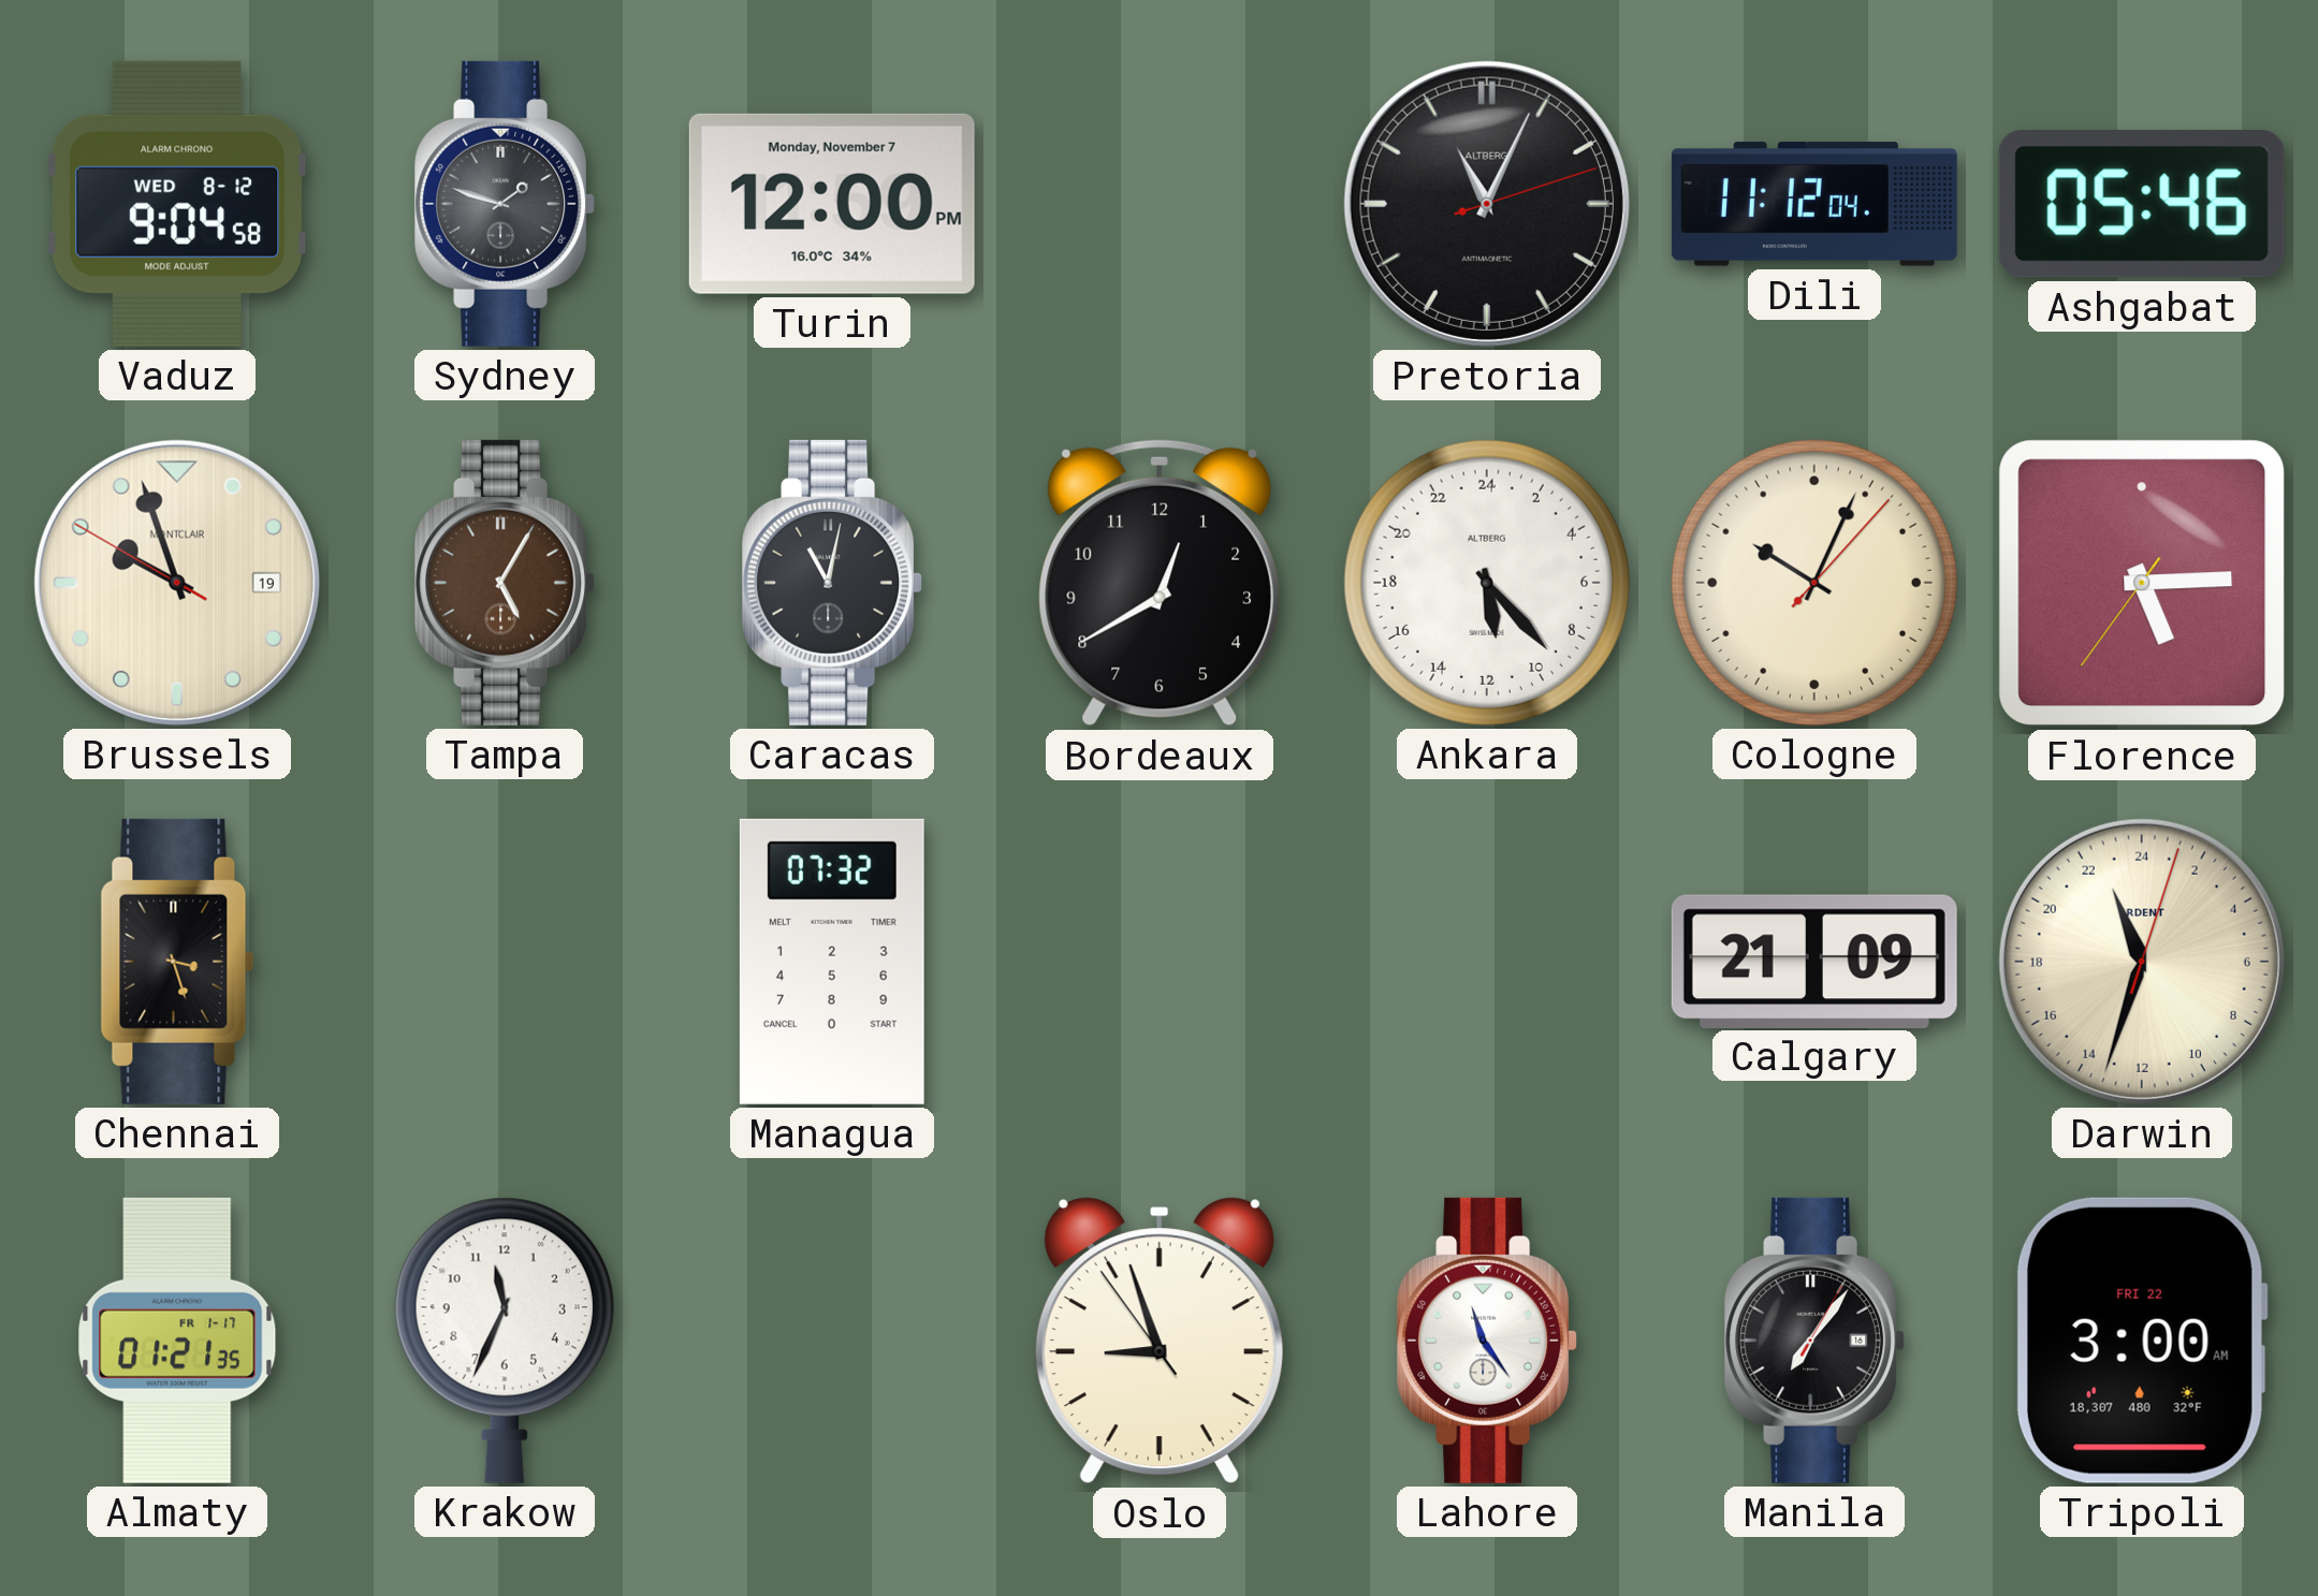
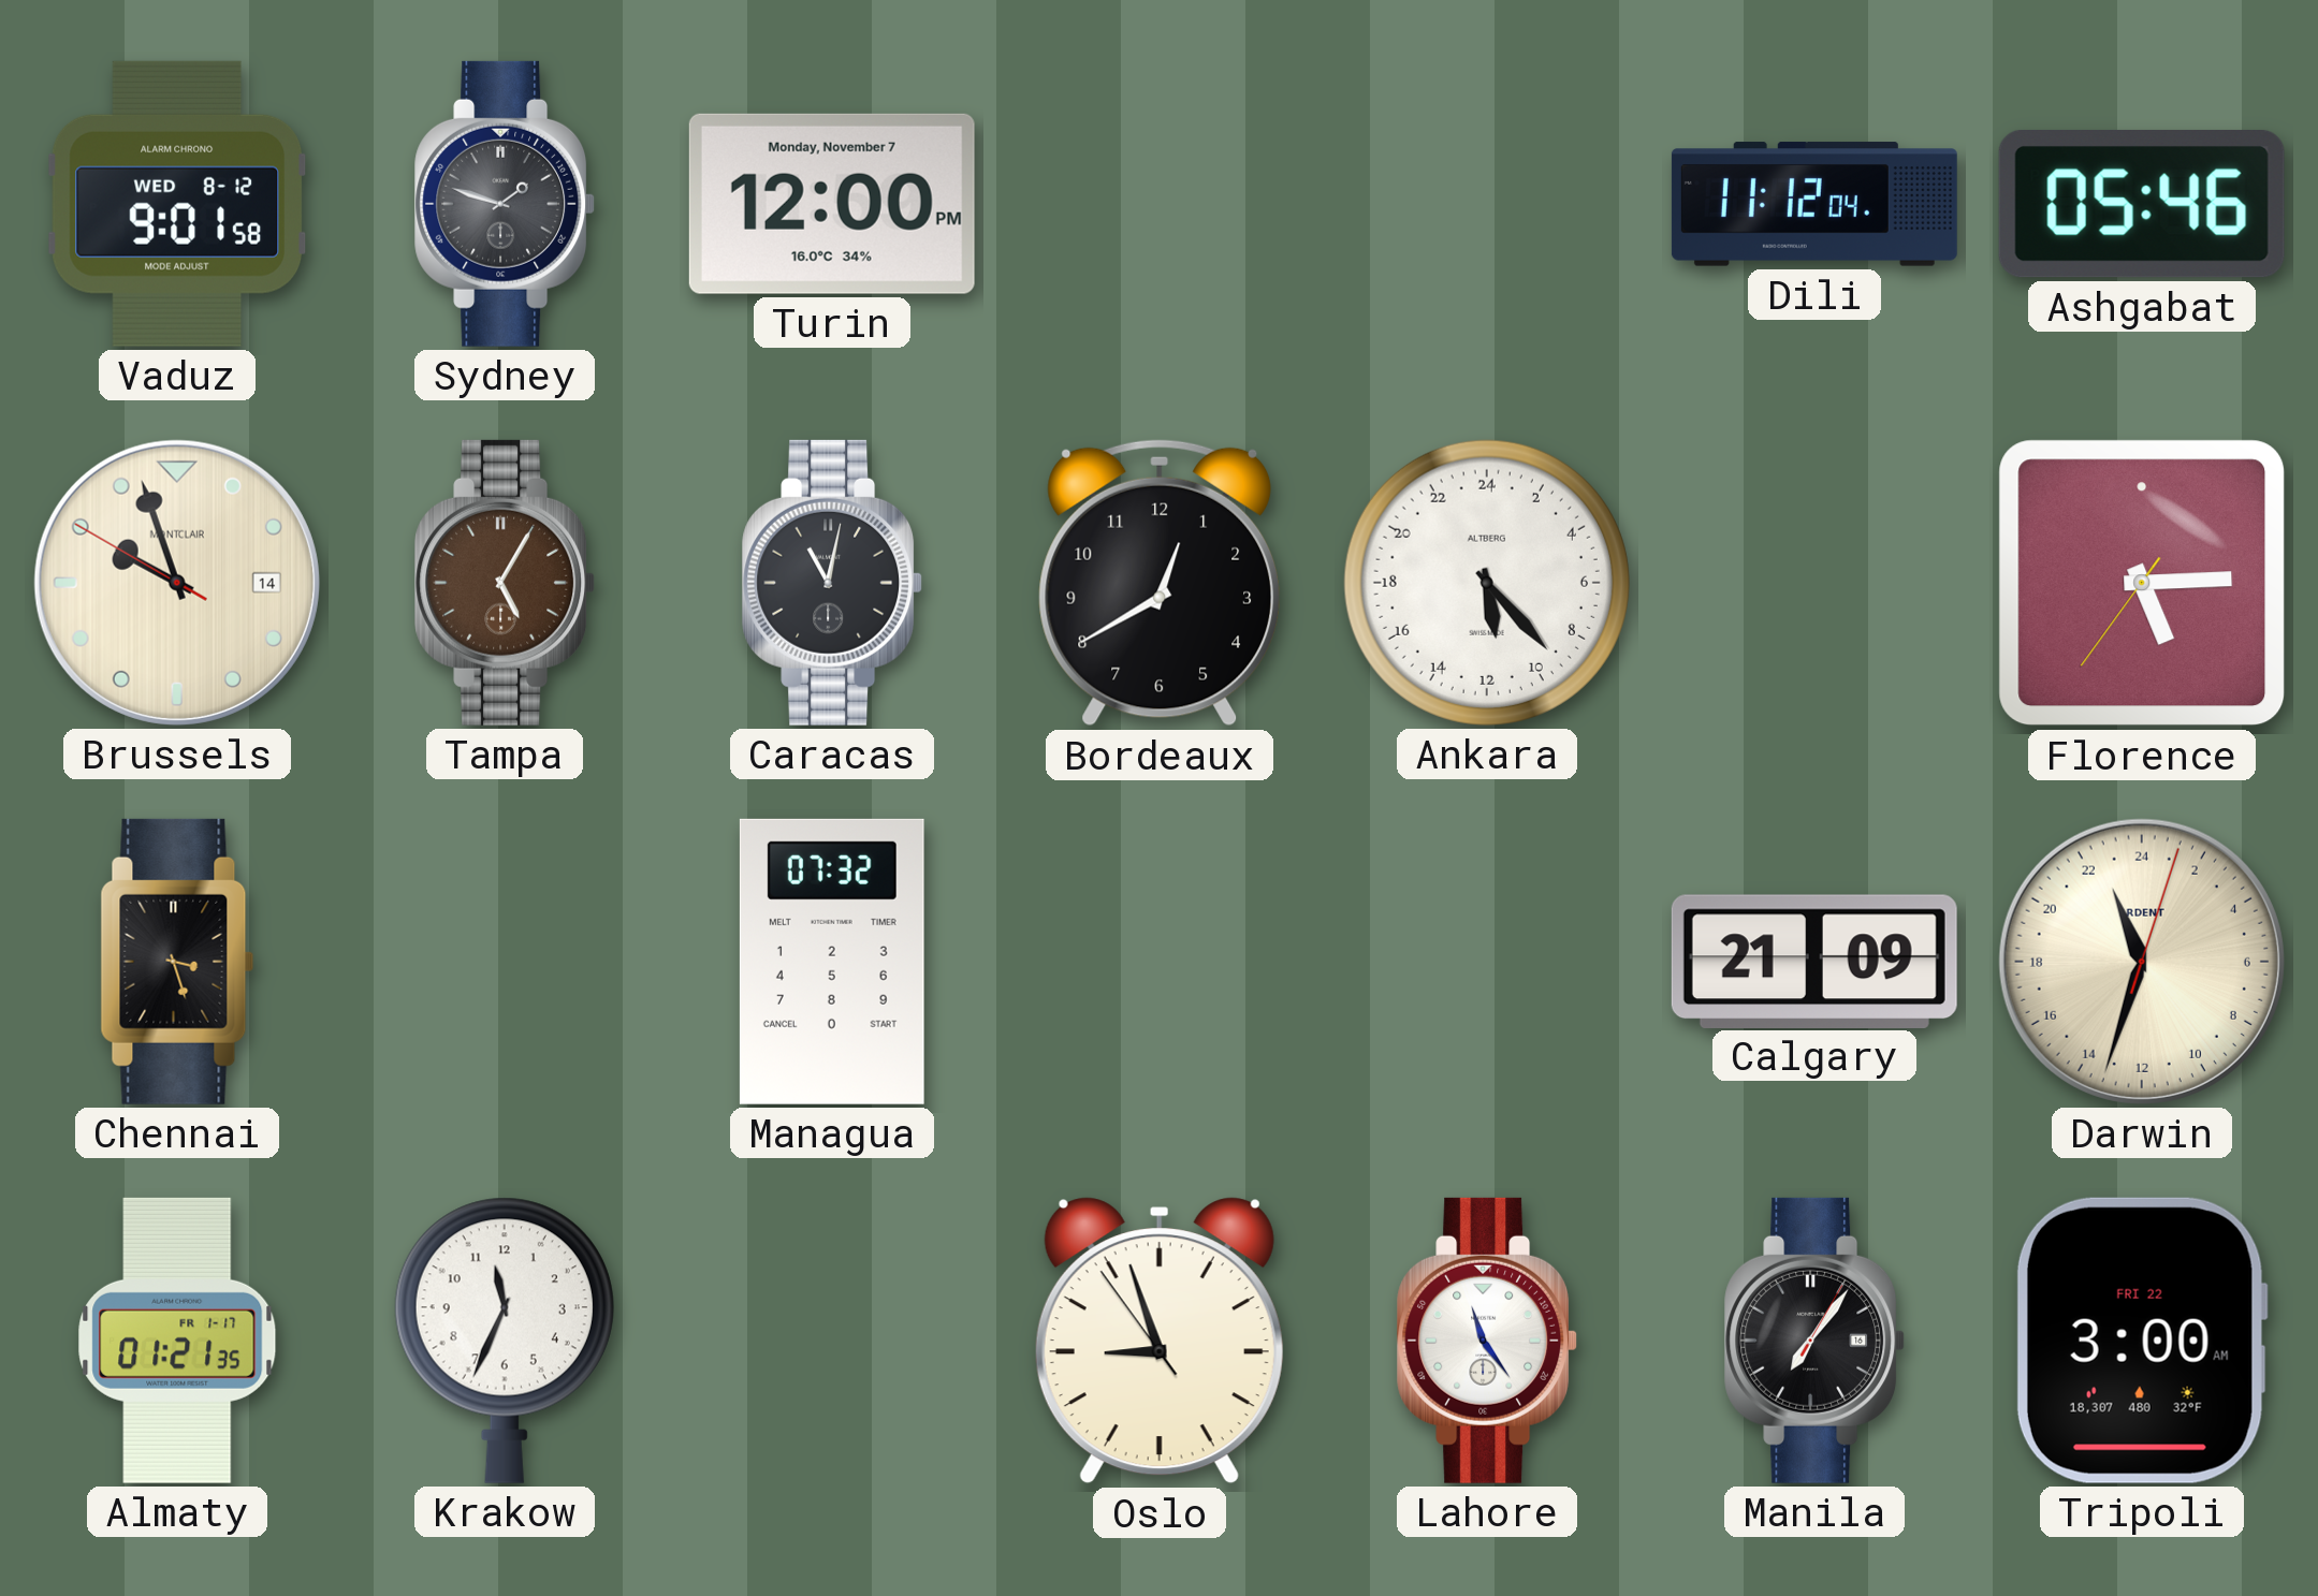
Vaduz: 9:04 -> 9:01
Pretoria: 11:04 -> none
Brussels date: 19 -> 14
Cologne: 10:04 -> none
